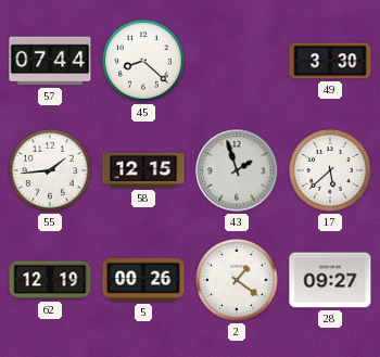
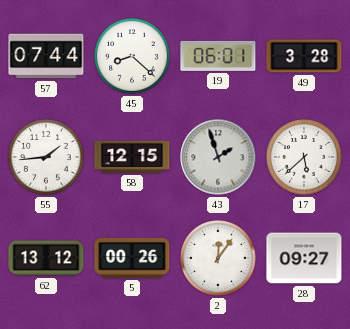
19: none -> 06:01
49: 3:30 -> 3:28
62: 12:19 -> 13:12
2: 1:21 -> 12:06
